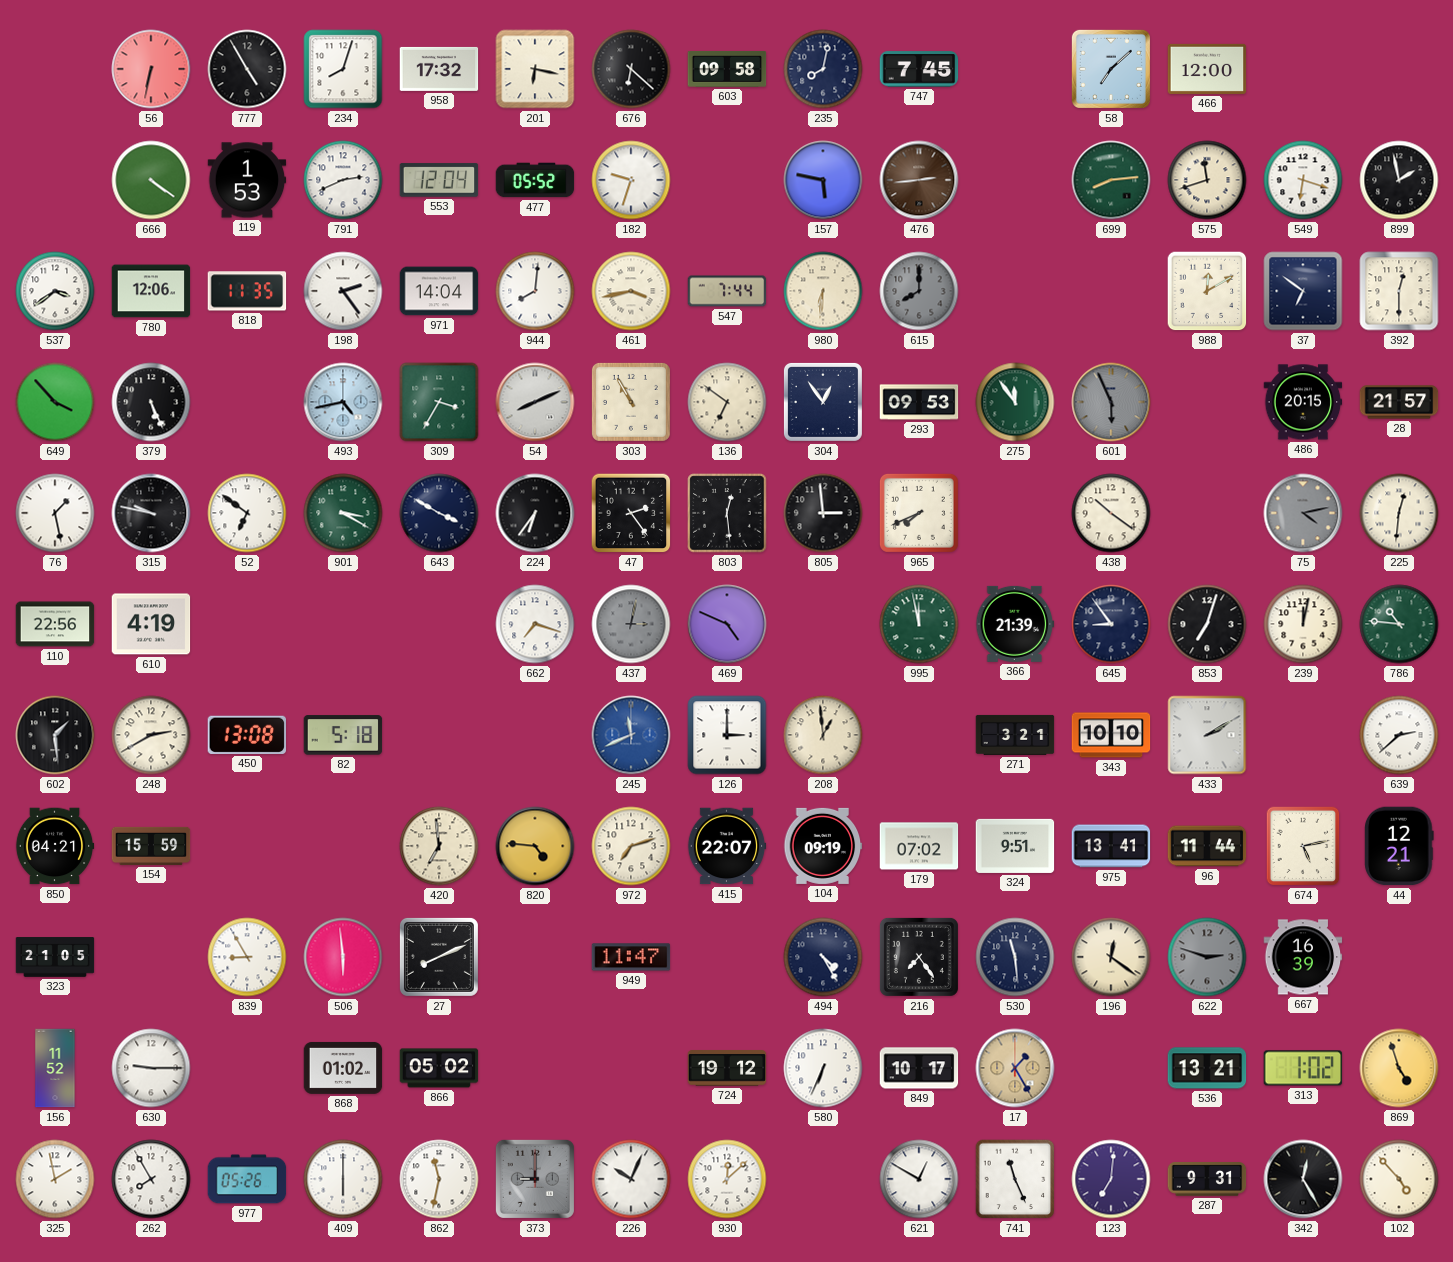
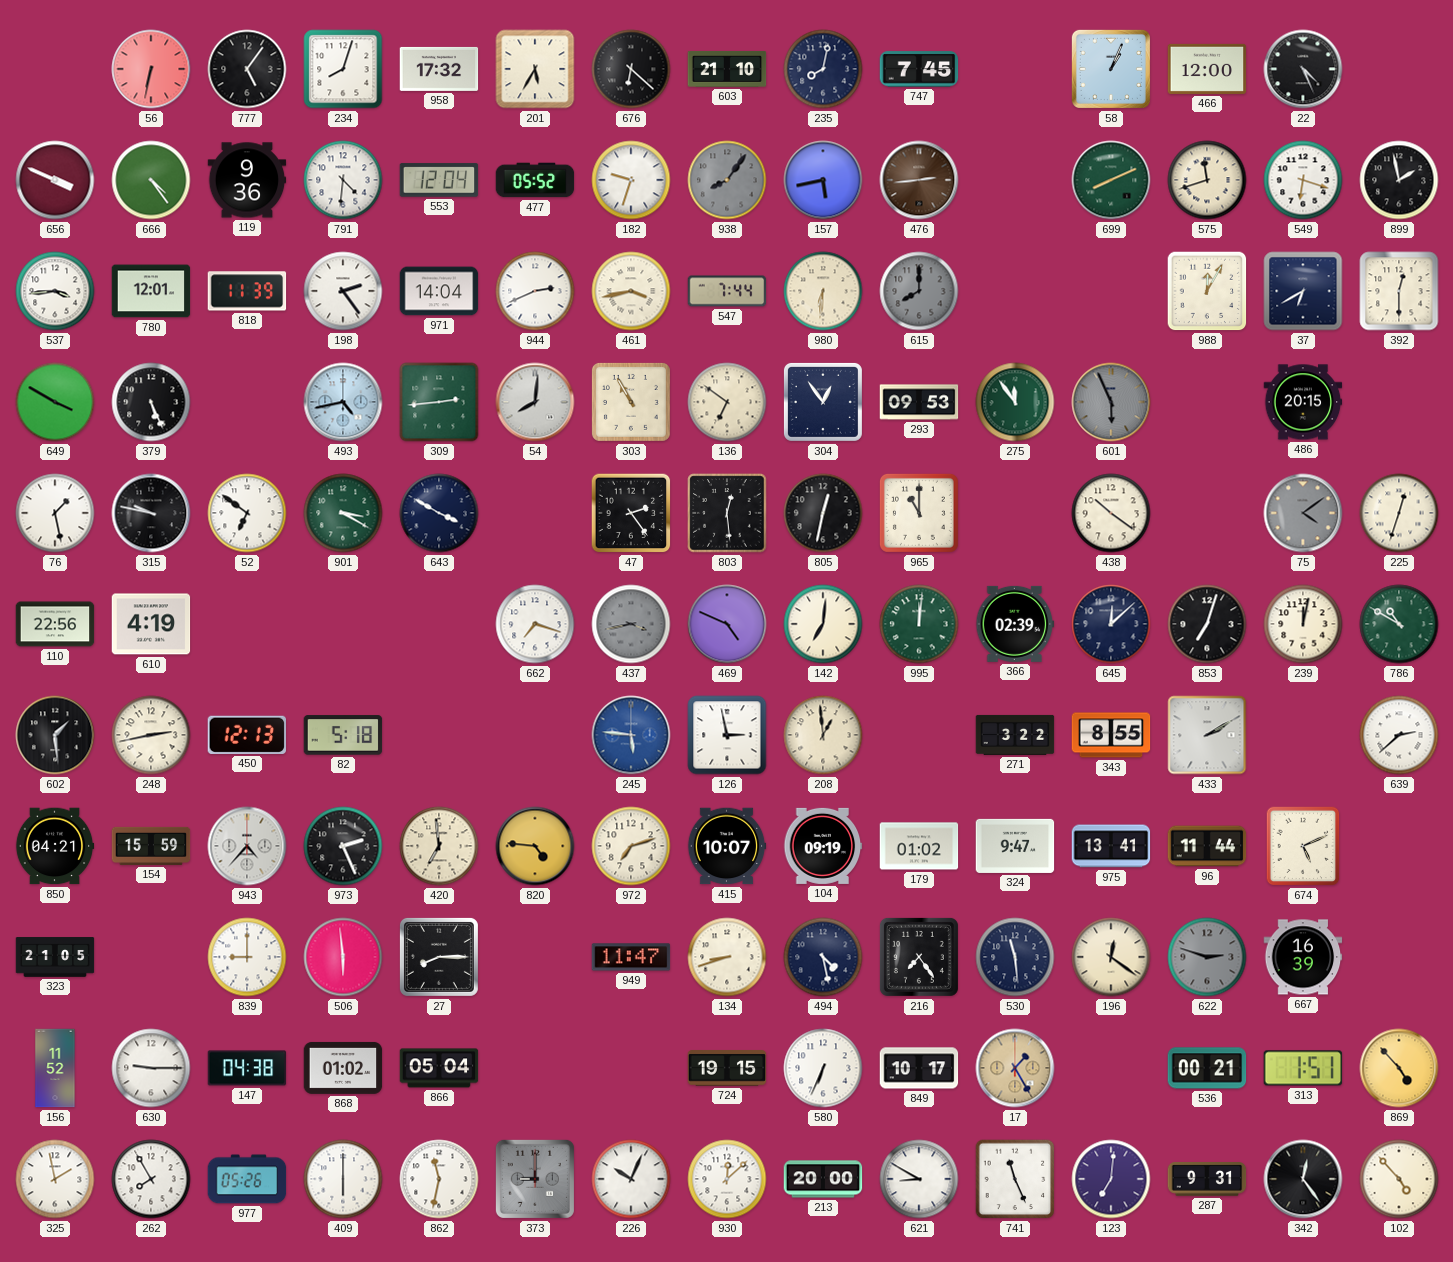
777: 4:55 -> 5:06
201: 6:17 -> 5:35
603: 09:58 -> 21:10
58: 7:08 -> 1:04
22: none -> 4:26
656: none -> 3:49
666: 4:21 -> 4:24
119: 1:53 -> 9:36
791: 2:41 -> 4:31
938: none -> 8:06
157: 5:47 -> 5:43
699: 8:14 -> 8:11
537: 3:39 -> 3:44
780: 12:06 -> 12:01
818: 11:35 -> 11:39
944: 8:01 -> 2:41
988: 12:10 -> 12:05
37: 6:51 -> 6:40
649: 3:53 -> 3:50
309: 3:35 -> 2:44
54: 8:11 -> 8:01
28: 21:57 -> none
224: 6:36 -> none
805: 2:59 -> 12:32
965: 7:41 -> 11:00
75: 4:13 -> 4:09
225: 12:31 -> 12:33
437: 3:02 -> 3:43
142: none -> 7:01
995: 11:58 -> 12:01
366: 21:39 -> 02:39
645: 8:54 -> 12:08
786: 10:46 -> 10:50
248: 2:40 -> 2:43
450: 13:08 -> 12:13
245: 11:41 -> 5:46
126: 3:00 -> 2:58
271: 3:21 -> 3:22
343: 10:10 -> 8:55
943: none -> 4:37
973: none -> 2:26
415: 22:07 -> 10:07
179: 07:02 -> 01:02
324: 9:51 -> 9:47
674: 5:13 -> 5:11
44: 12:21 -> none
839: 8:55 -> 9:00
27: 8:11 -> 8:15
134: none -> 8:42
494: 4:25 -> 4:28
147: none -> 04:38
866: 05:02 -> 05:04
724: 19:12 -> 19:15
536: 13:21 -> 00:21
313: 1:02 -> 1:51
869: 4:57 -> 4:53
213: none -> 20:00
621: 12:50 -> 8:50
342: 12:25 -> 12:24
